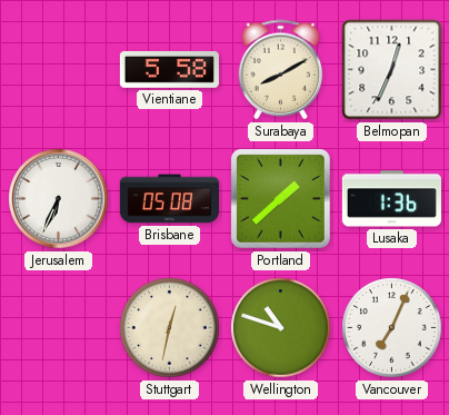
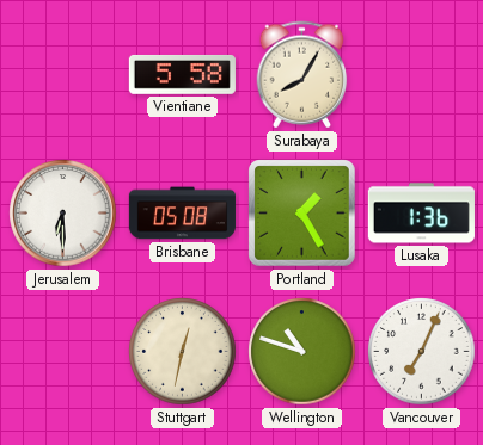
Surabaya: 8:10 -> 8:05
Belmopan: 12:34 -> none
Jerusalem: 6:34 -> 6:30
Portland: 1:38 -> 1:25
